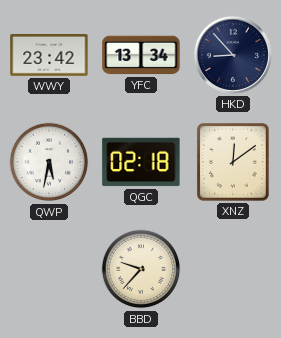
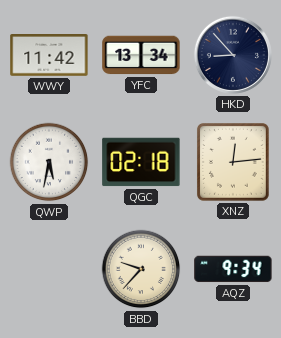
WWY: 23:42 -> 11:42
XNZ: 12:09 -> 12:14
AQZ: none -> 9:34
